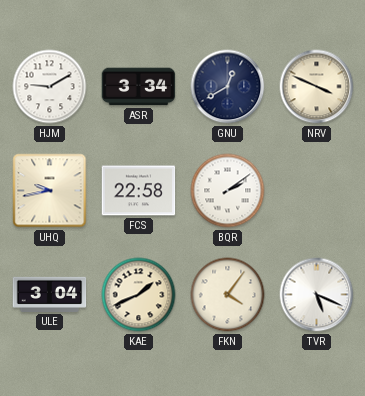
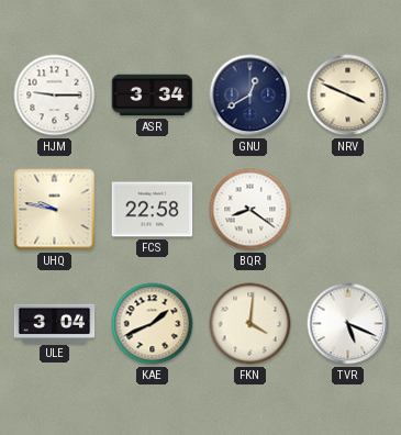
HJM: 9:10 -> 9:15
UHQ: 9:43 -> 9:47
BQR: 2:09 -> 8:21
FKN: 4:06 -> 4:01
